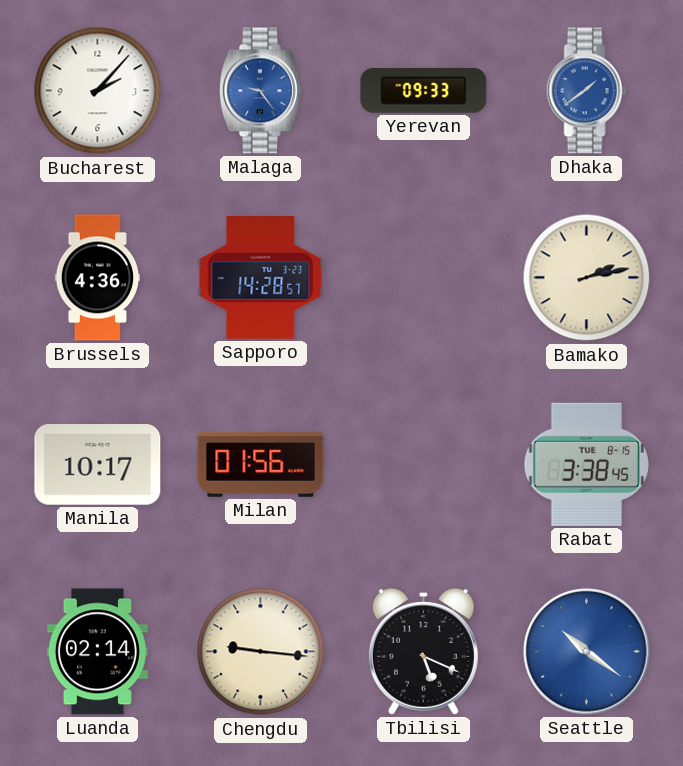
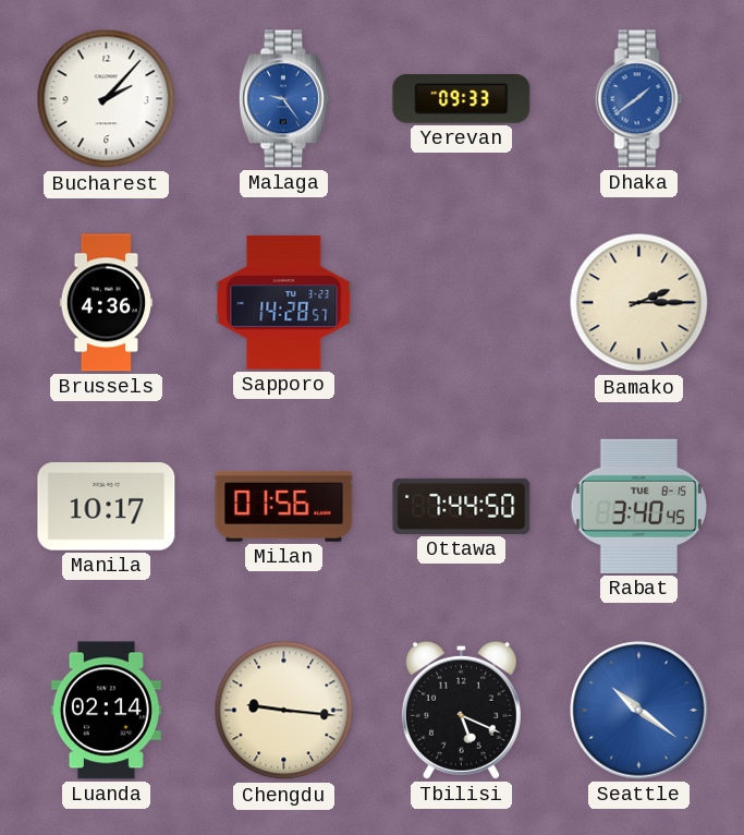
Bamako: 2:13 -> 2:15
Ottawa: none -> 7:44
Rabat: 3:38 -> 3:40
